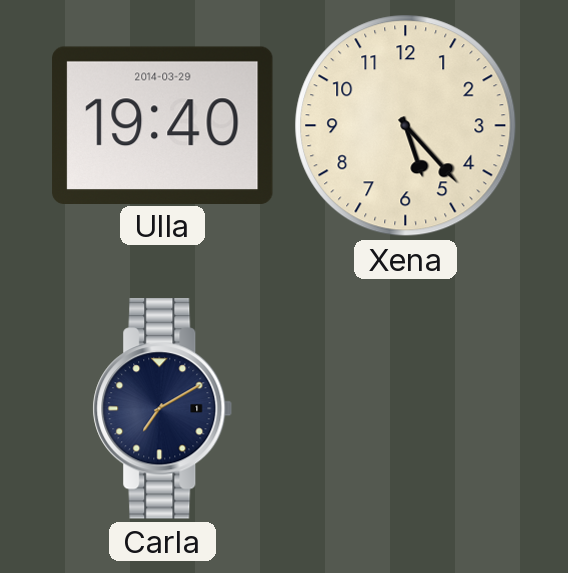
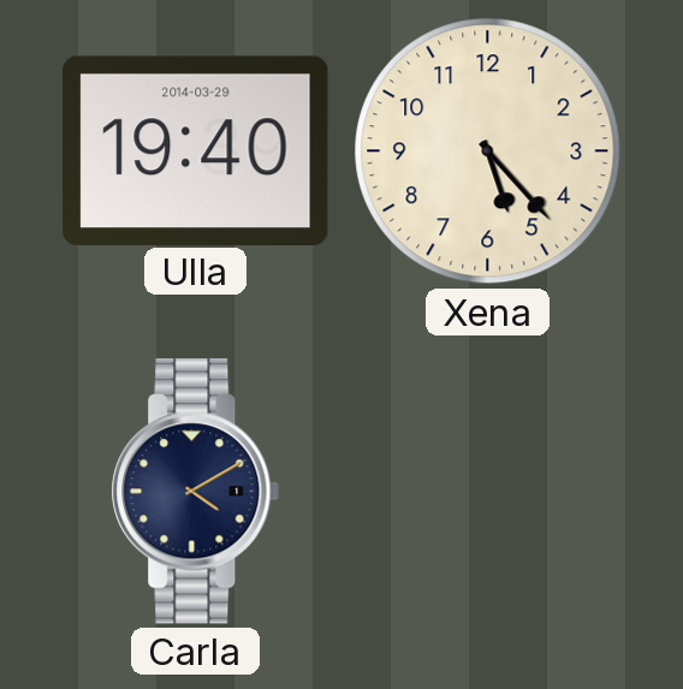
Carla: 7:10 -> 4:10
